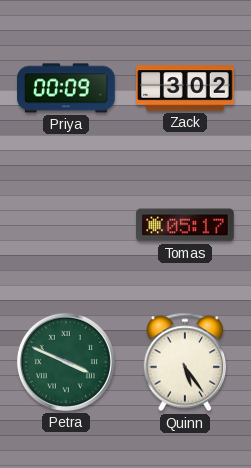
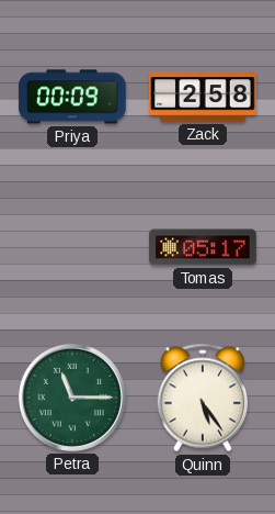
Zack: 3:02 -> 2:58
Petra: 3:49 -> 11:15
